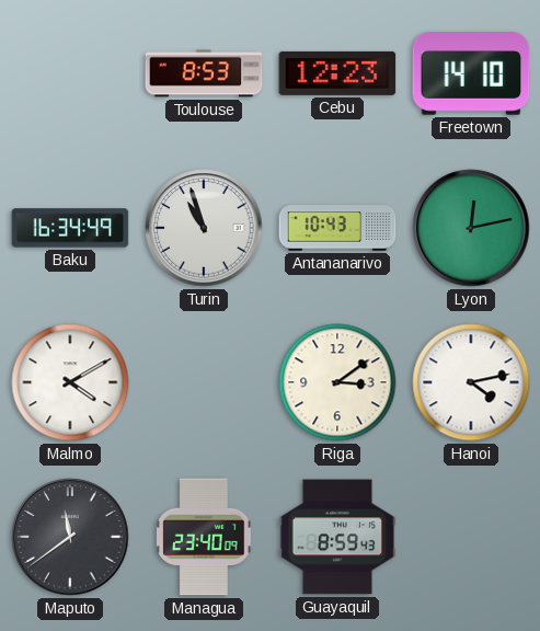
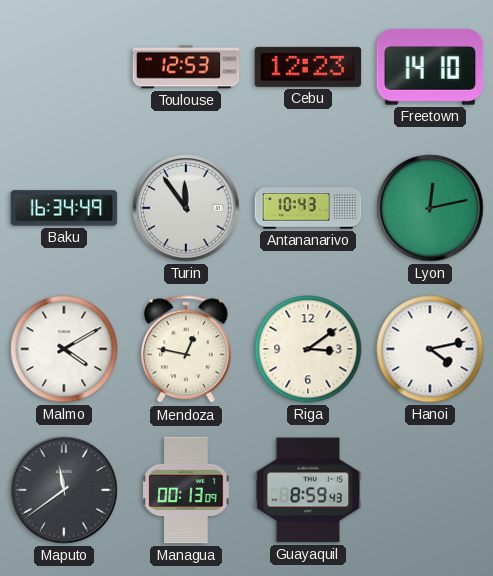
Toulouse: 8:53 -> 12:53
Turin: 10:57 -> 11:54
Mendoza: none -> 12:47
Managua: 23:40 -> 00:13
